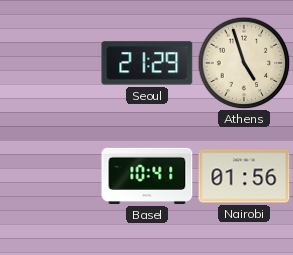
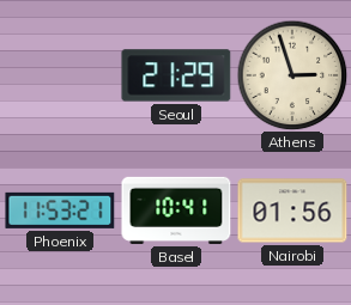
Athens: 4:57 -> 2:57
Phoenix: none -> 11:53
